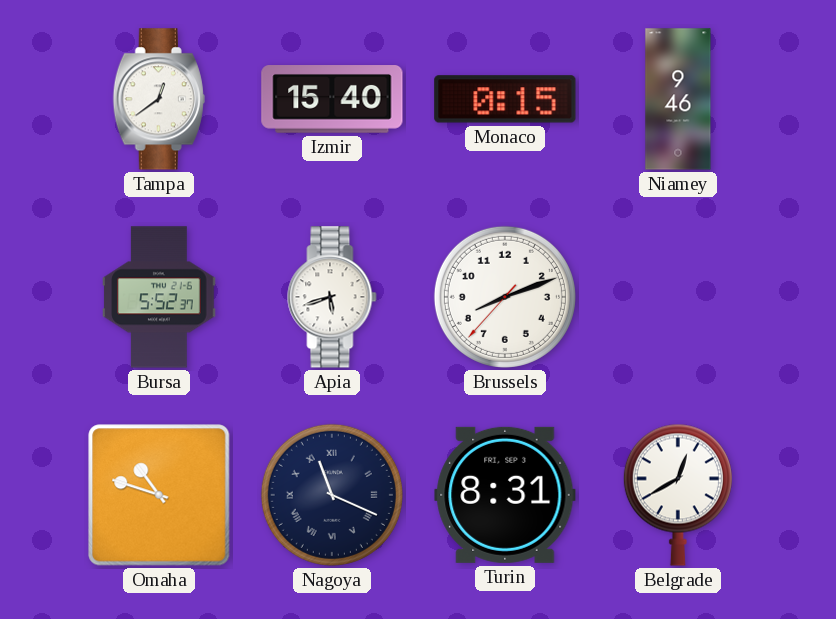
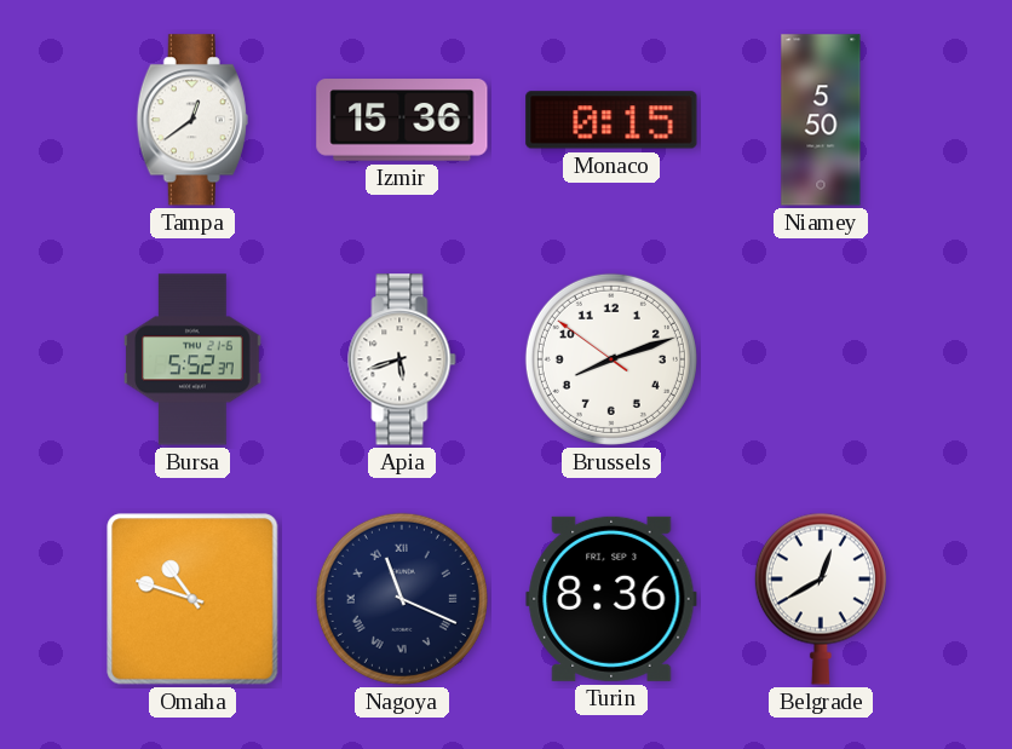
Izmir: 15:40 -> 15:36
Niamey: 9:46 -> 5:50
Brussels: 8:11:37 -> 8:11:51
Turin: 8:31 -> 8:36
